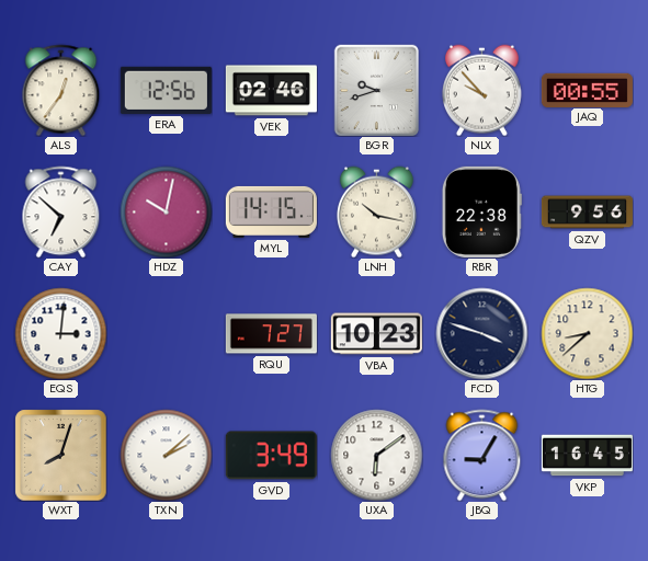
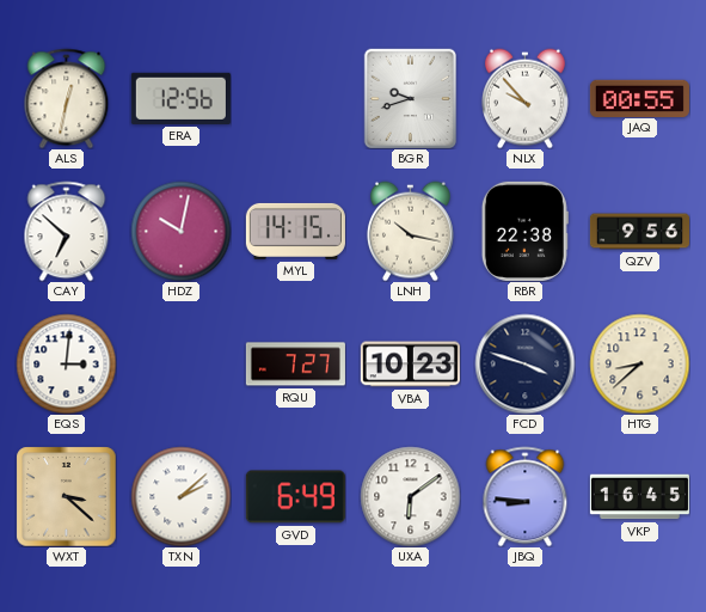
ALS: 12:36 -> 12:32
VEK: 02:46 -> none
WXT: 8:03 -> 3:22
GVD: 3:49 -> 6:49
JBQ: 9:05 -> 8:46
